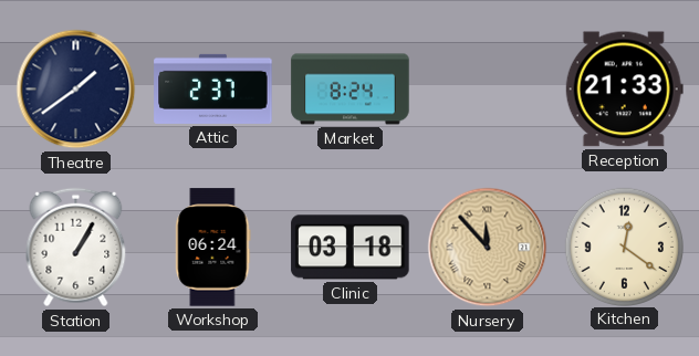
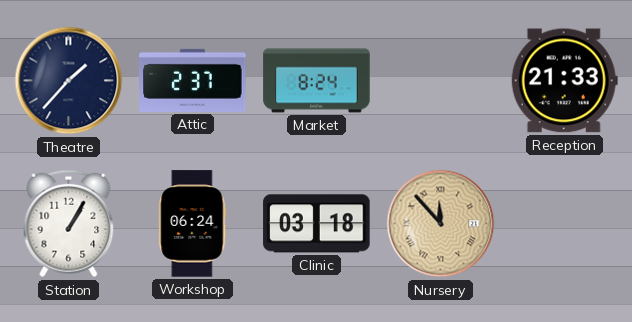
Theatre: 1:39 -> 1:37
Kitchen: 12:21 -> none
